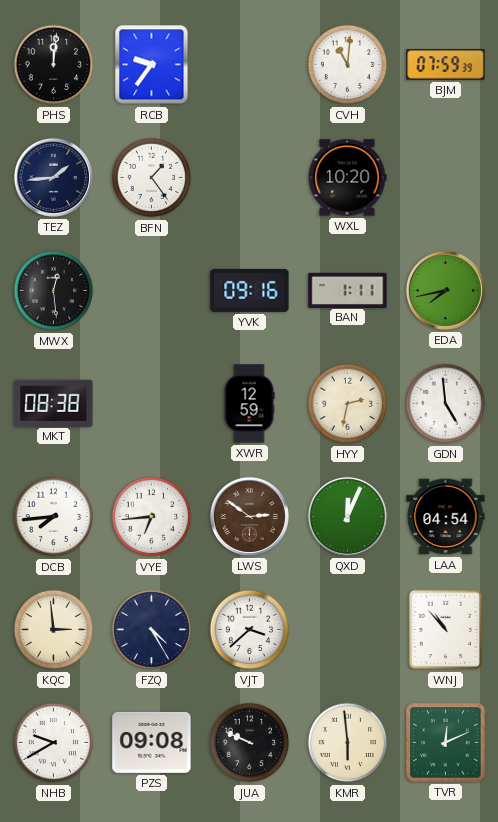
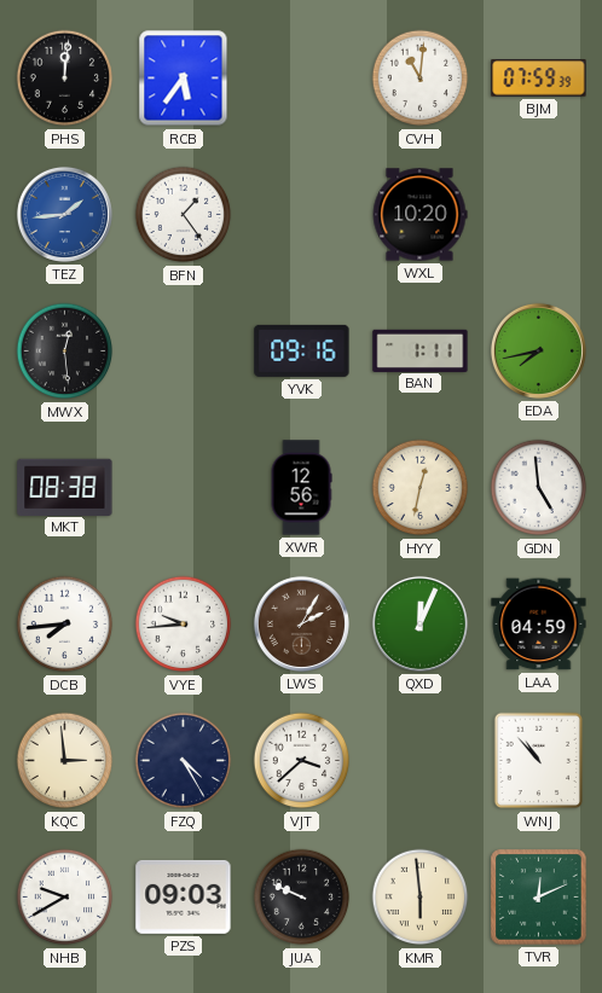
RCB: 9:36 -> 5:36
TEZ dial: navy -> blue
XWR: 12:59 -> 12:56
HYY: 2:32 -> 12:32
VYE: 6:44 -> 9:44
LWS: 2:51 -> 2:05
LAA: 04:54 -> 04:59
PZS: 09:08 -> 09:03
